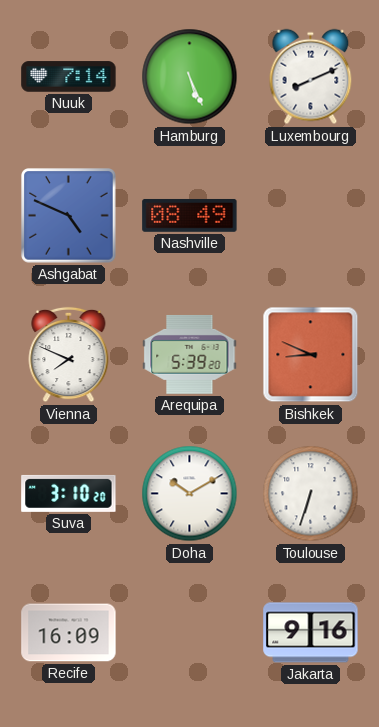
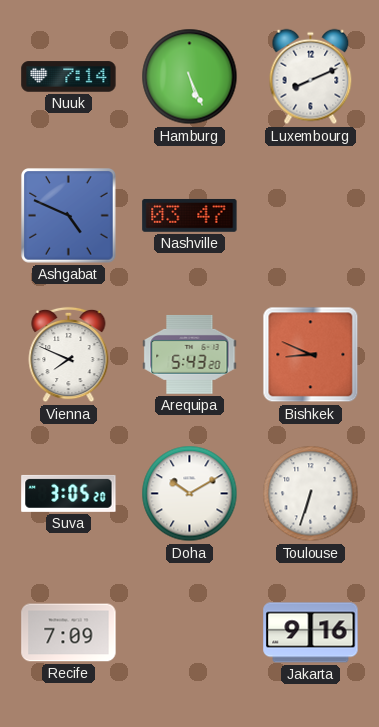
Nashville: 08:49 -> 03:47
Arequipa: 5:39 -> 5:43
Suva: 3:10 -> 3:05
Recife: 16:09 -> 7:09
